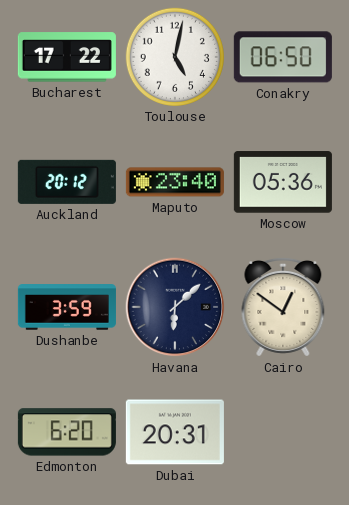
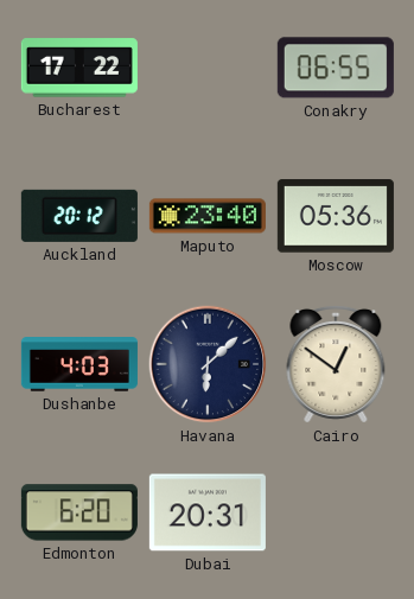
Toulouse: 5:02 -> none
Conakry: 06:50 -> 06:55
Dushanbe: 3:59 -> 4:03
